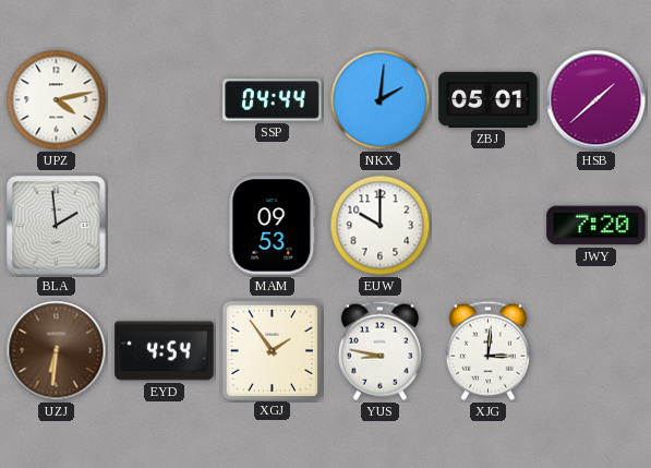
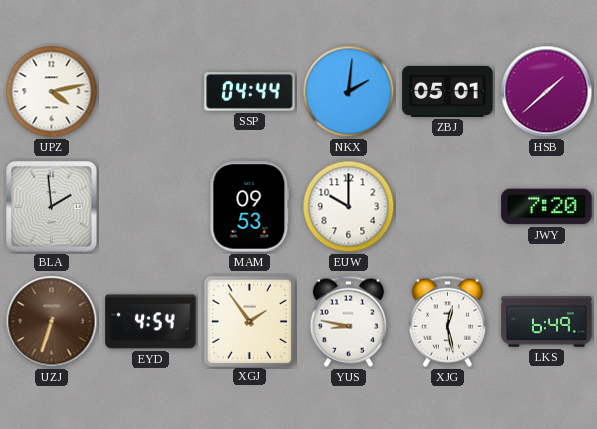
UZJ: 6:31 -> 6:33
XJG: 3:01 -> 12:28
LKS: none -> 6:49
